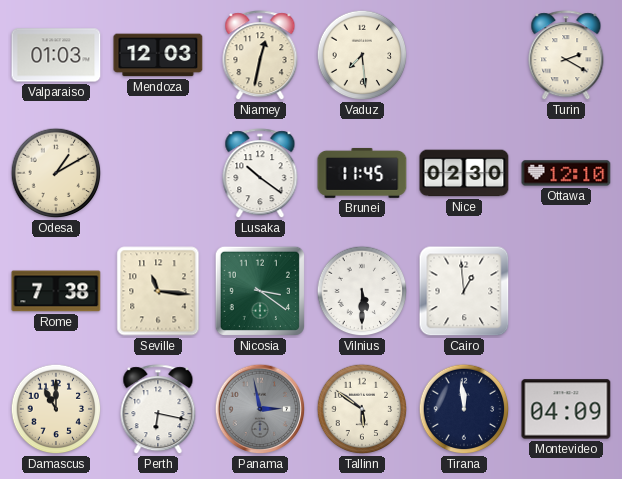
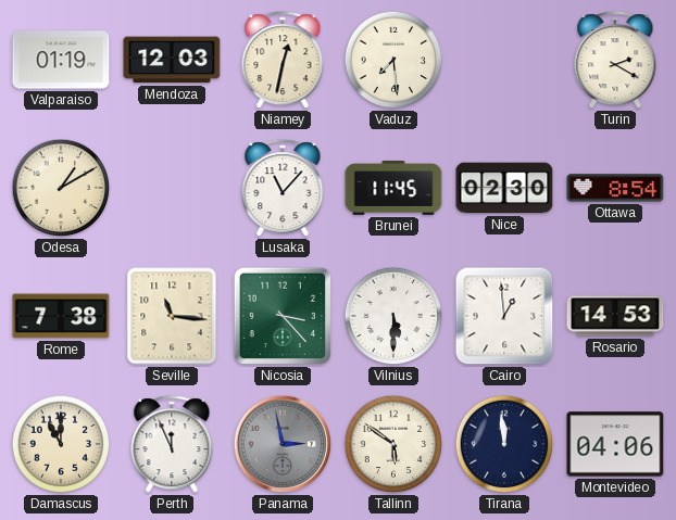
Valparaiso: 01:03 -> 01:19
Lusaka: 10:21 -> 11:07
Ottawa: 12:10 -> 8:54
Nicosia: 3:21 -> 3:23
Rosario: none -> 14:53
Perth: 6:17 -> 11:56
Montevideo: 04:09 -> 04:06
